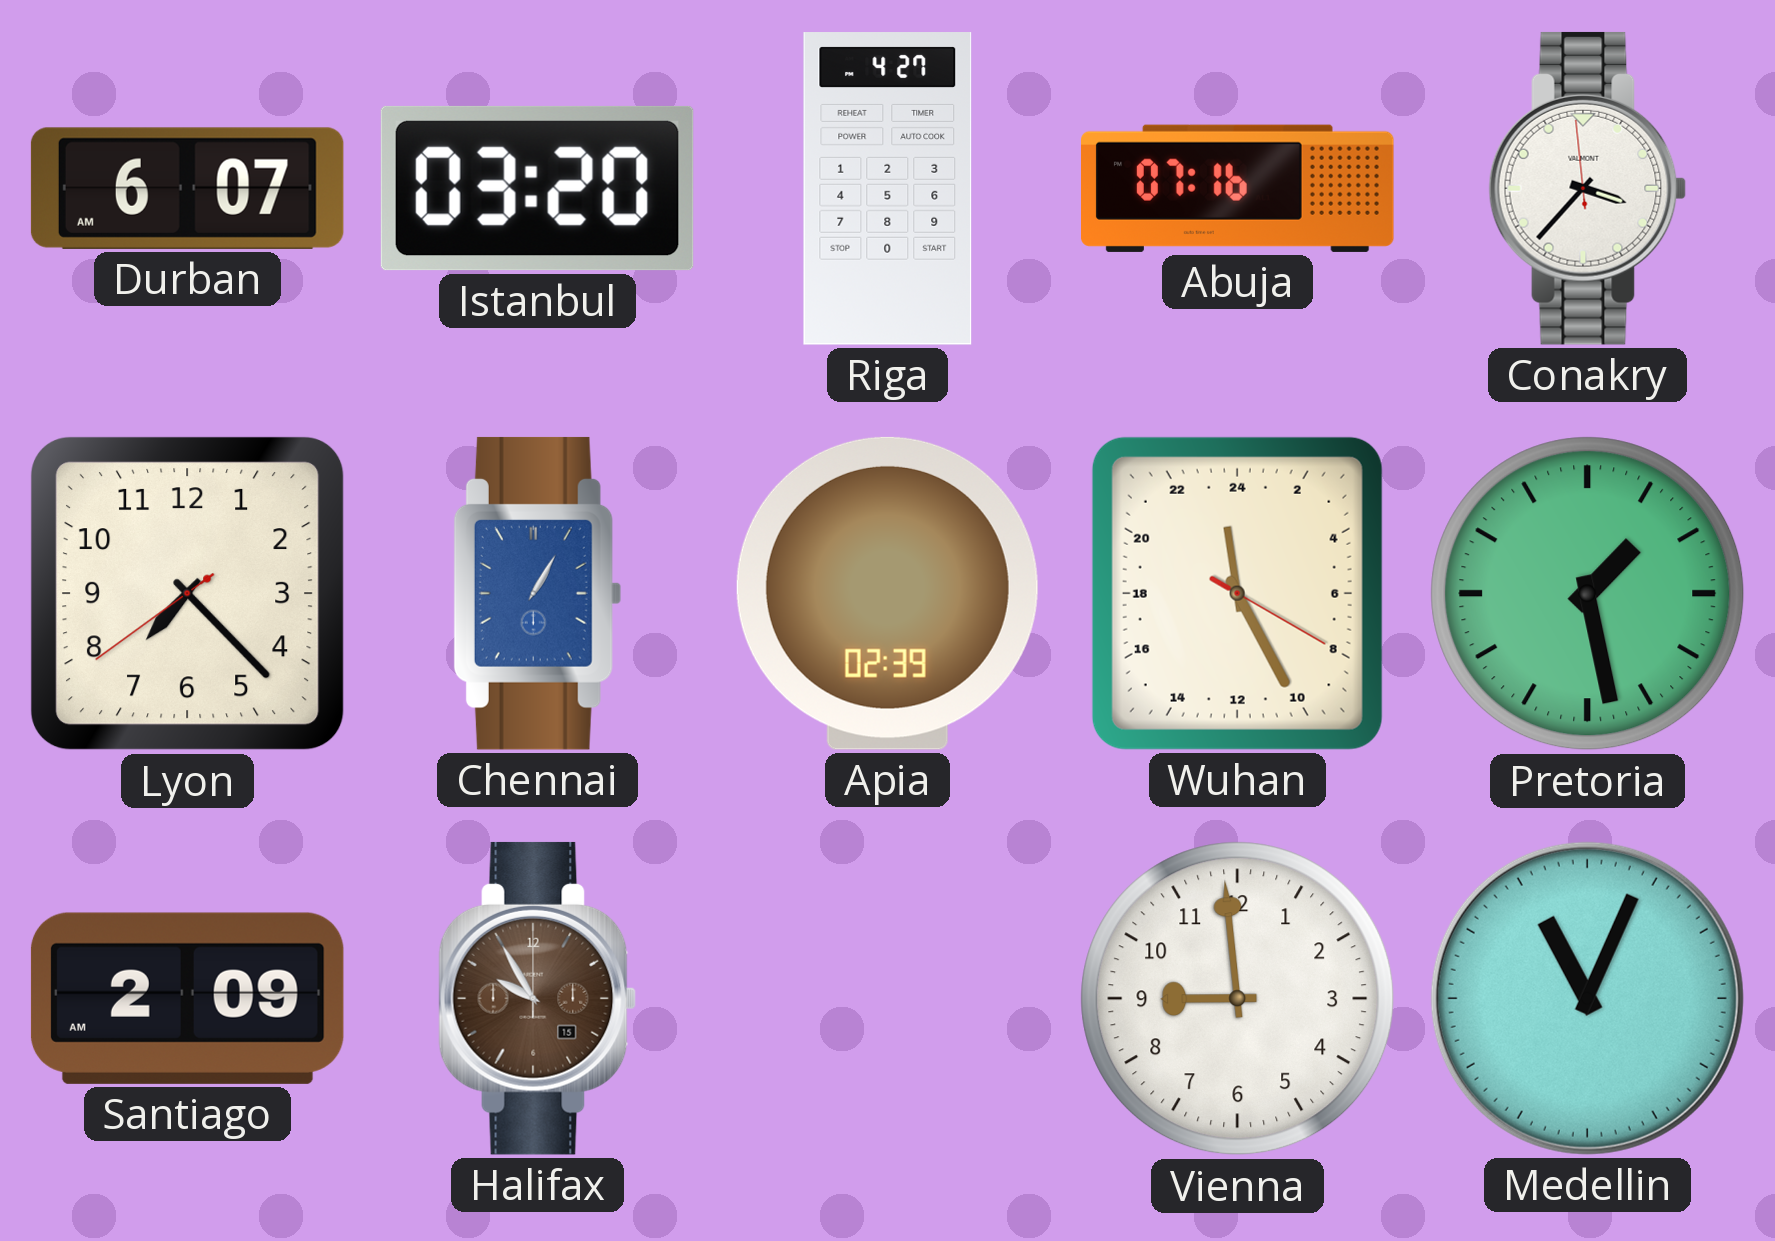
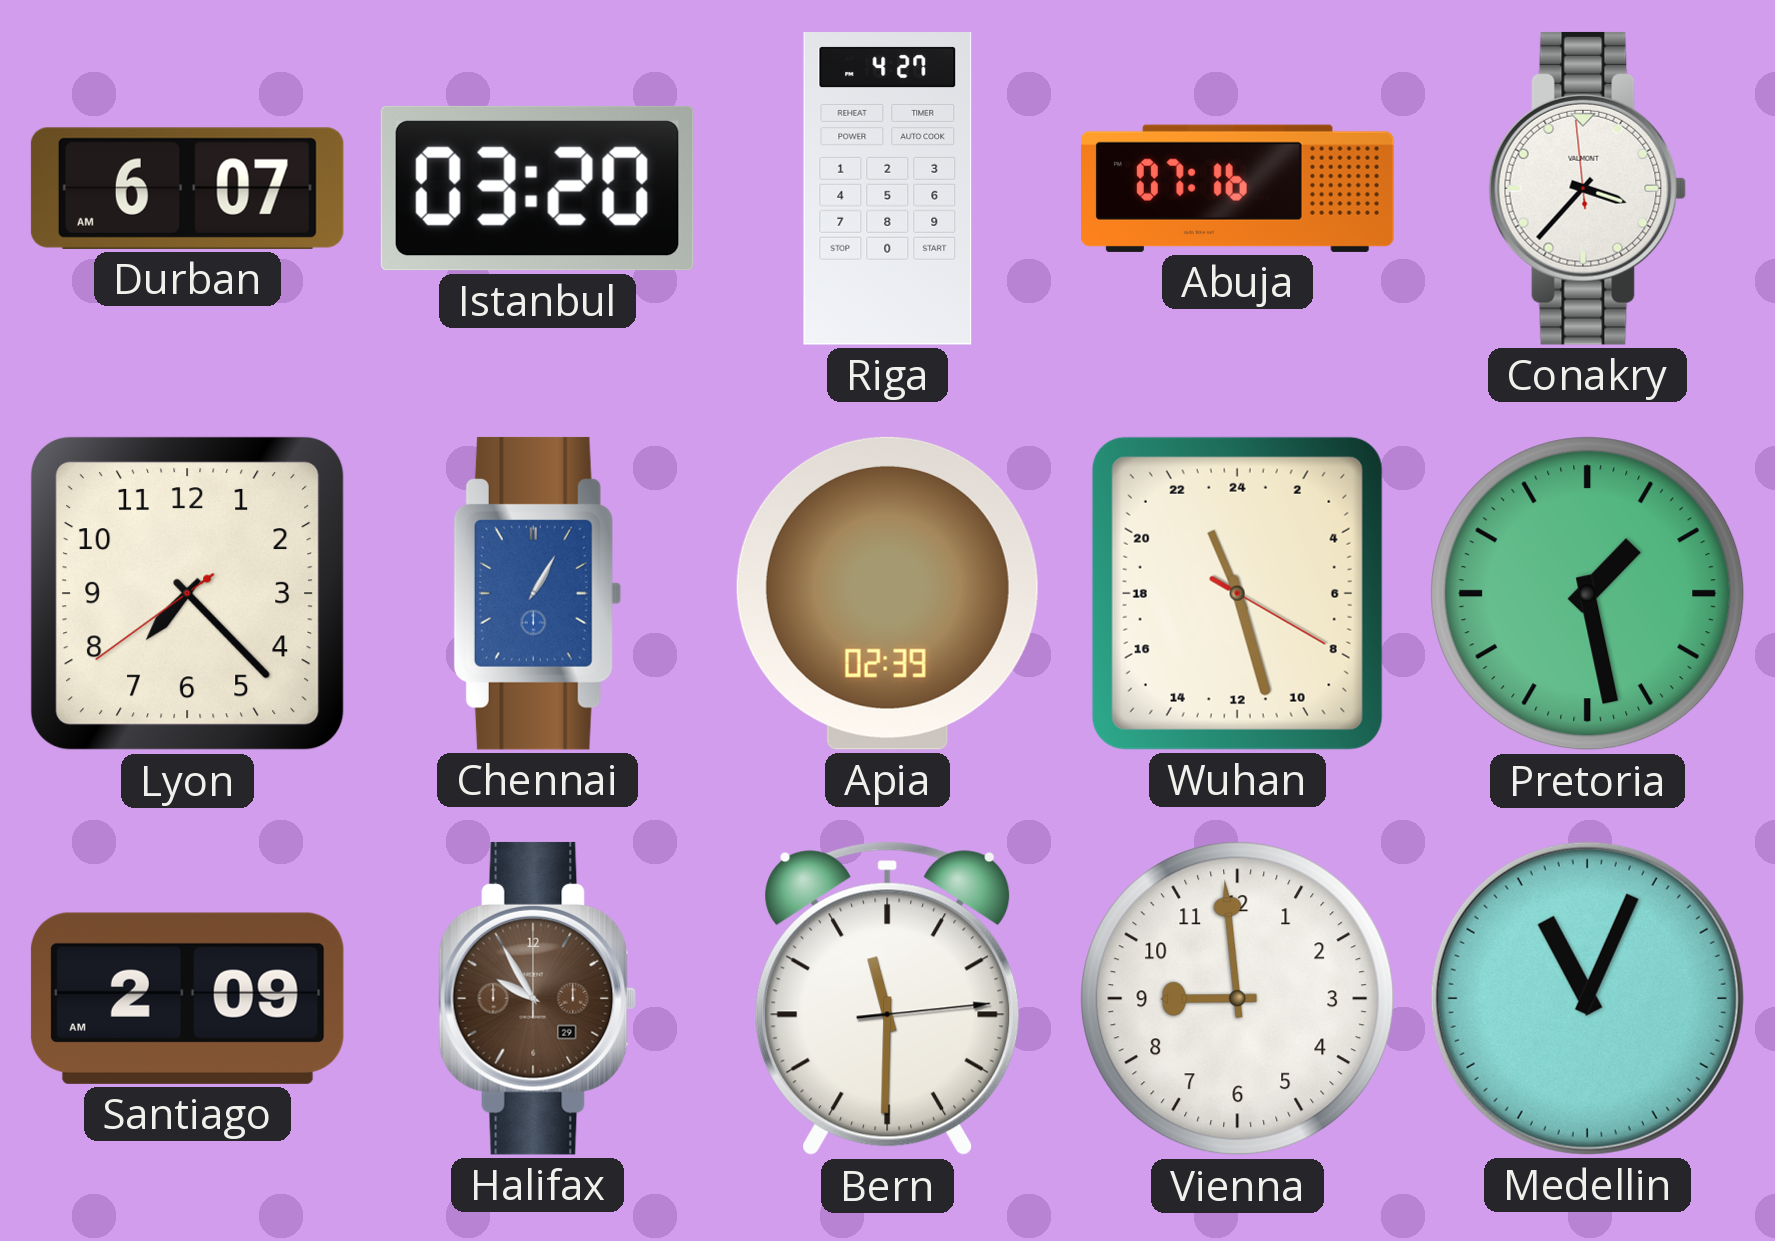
Wuhan: 23:25 -> 22:27
Halifax date: 15 -> 29
Bern: none -> 11:30
